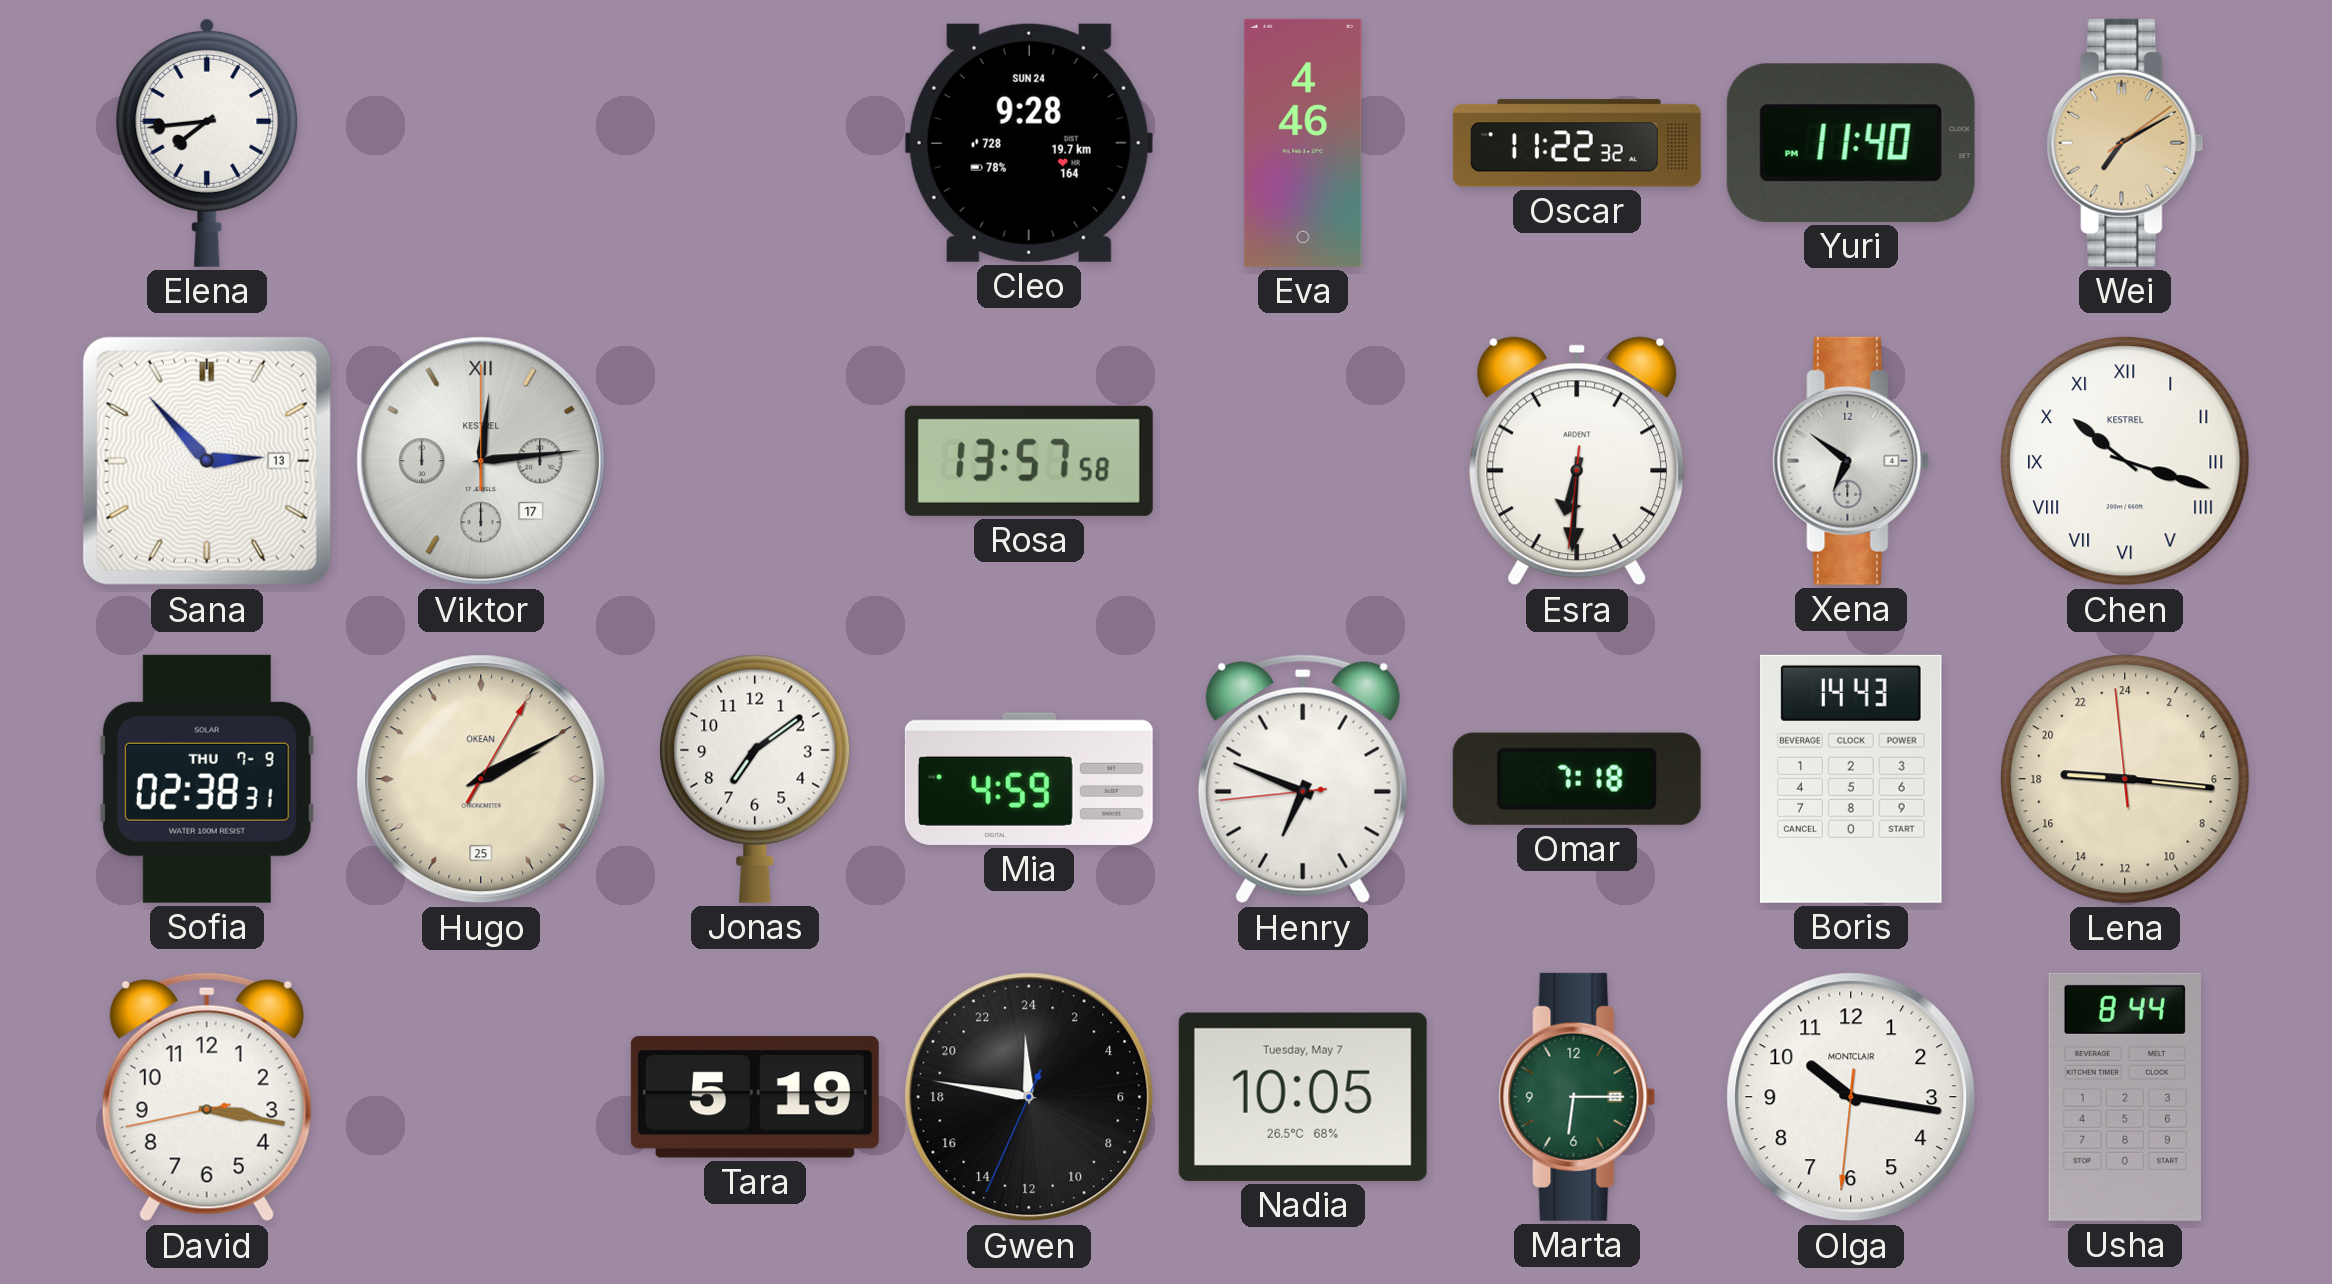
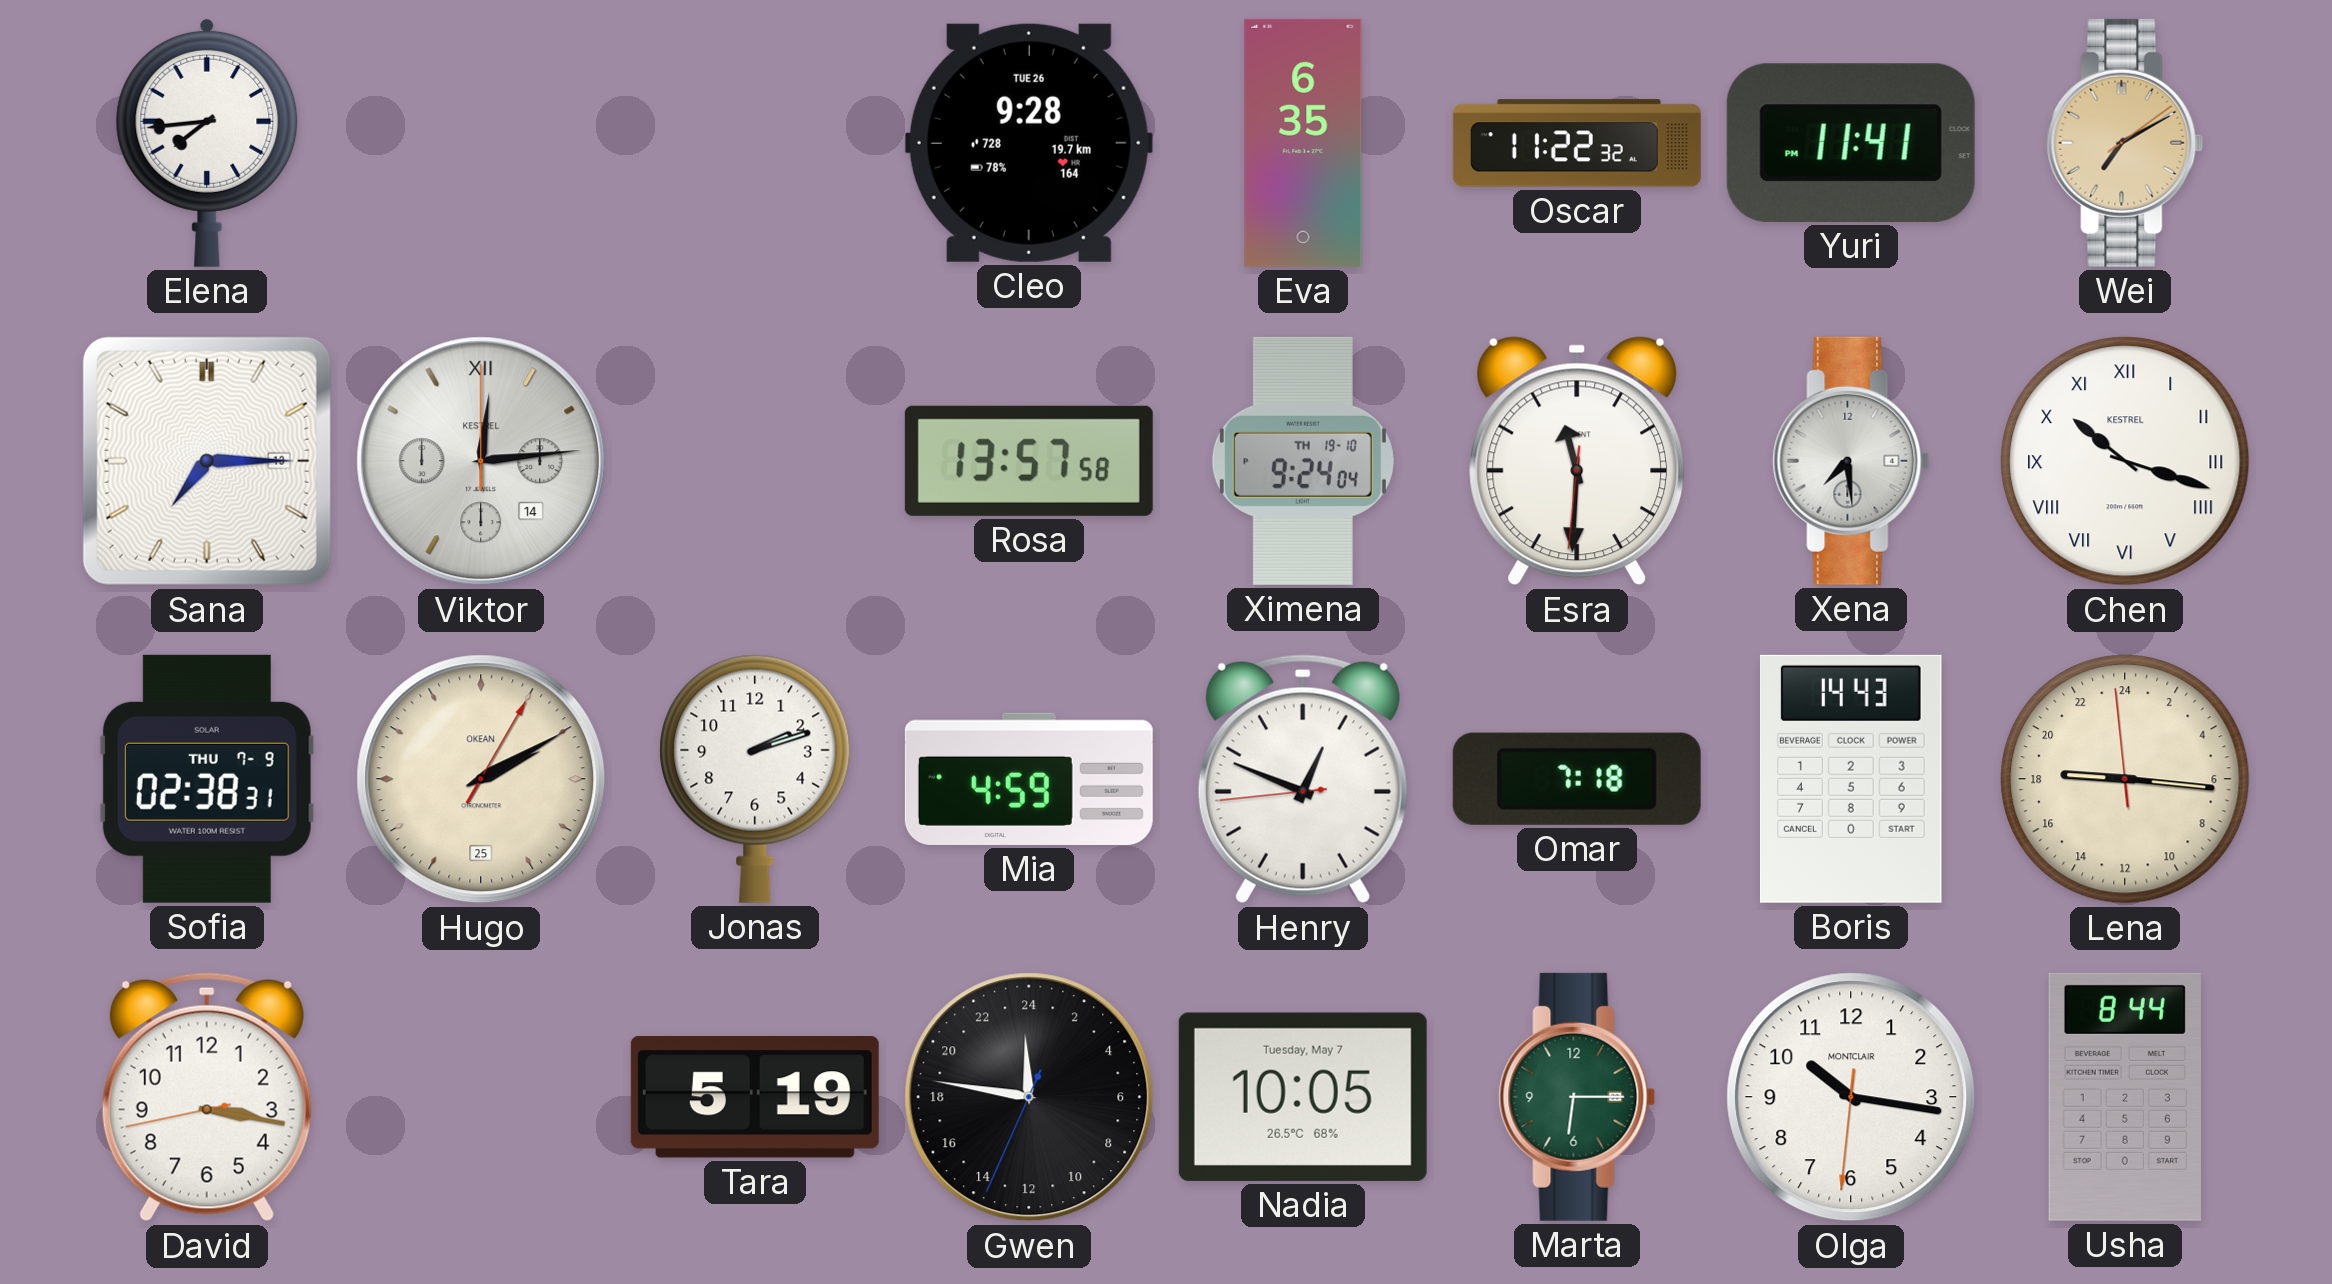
Cleo date: SUN 24 -> TUE 26
Eva: 4:46 -> 6:35
Yuri: 11:40 -> 11:41
Sana: 2:53 -> 7:15
Viktor date: 17 -> 14
Ximena: none -> 9:24
Esra: 6:30 -> 11:30
Xena: 6:51 -> 7:29
Jonas: 7:09 -> 2:12
Henry: 6:48 -> 12:48
